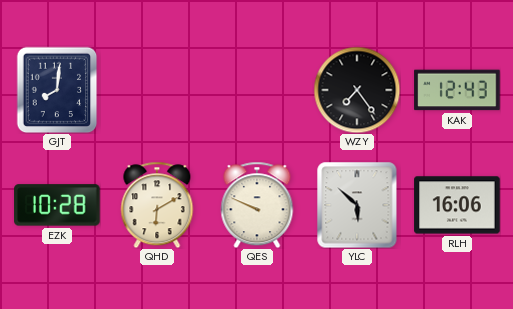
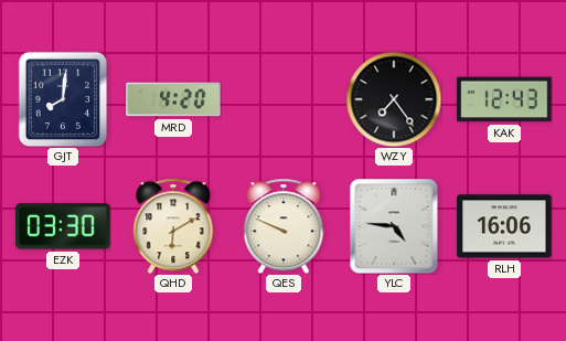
MRD: none -> 4:20
EZK: 10:28 -> 03:30
YLC: 5:52 -> 4:46
